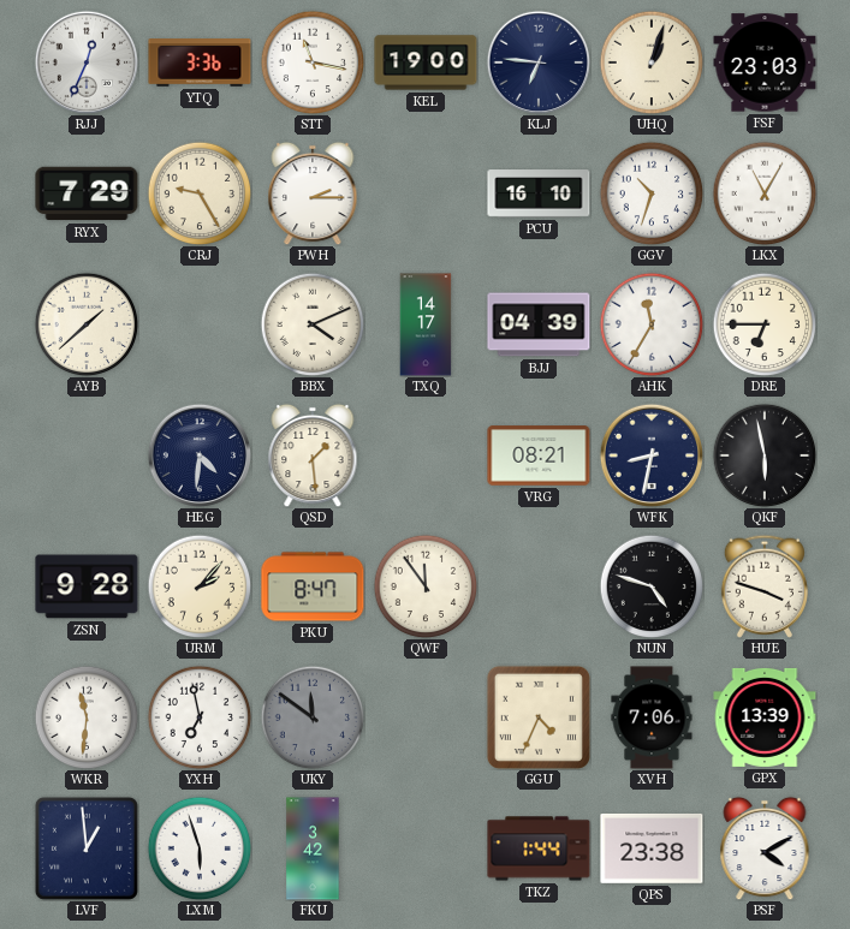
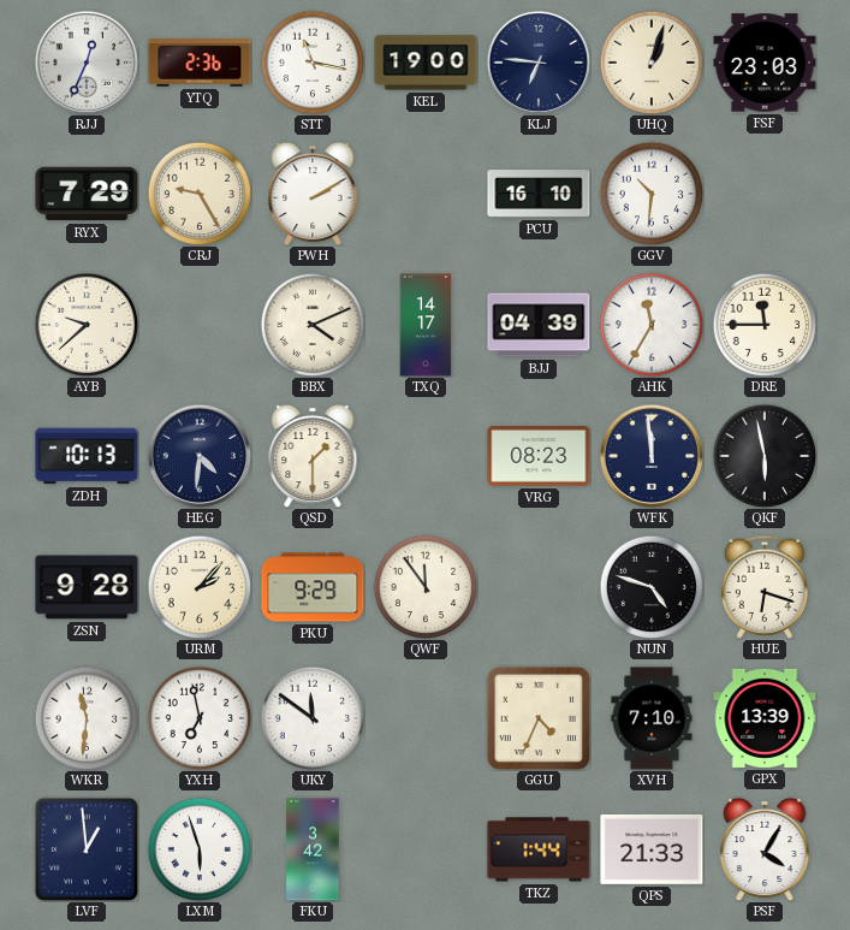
YTQ: 3:36 -> 2:36
PWH: 2:15 -> 2:10
GGV: 10:33 -> 10:31
LKX: 11:05 -> none
AYB: 1:38 -> 9:38
DRE: 6:45 -> 11:45
ZDH: none -> 10:13
QSD: 1:29 -> 1:30
VRG: 08:21 -> 08:23
WFK: 8:32 -> 11:59
PKU: 8:47 -> 9:29
HUE: 3:48 -> 6:18
UKY dial: grey -> white
XVH: 7:06 -> 7:10
QPS: 23:38 -> 21:33
PSF: 4:10 -> 4:05
